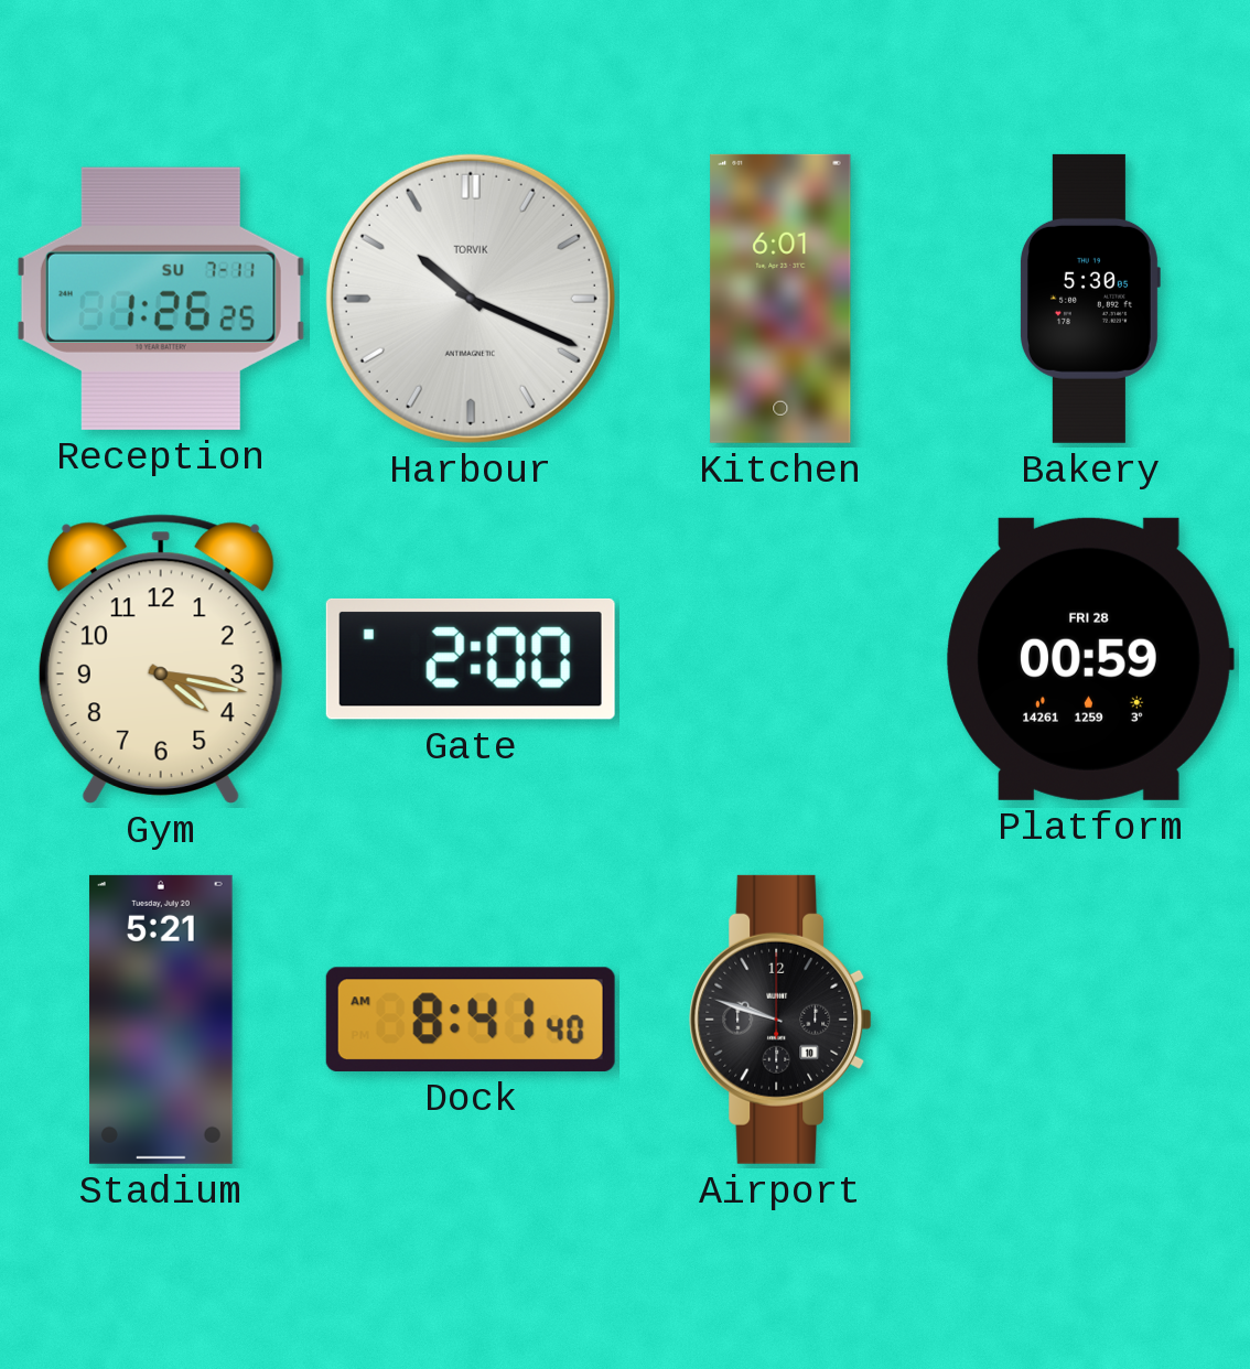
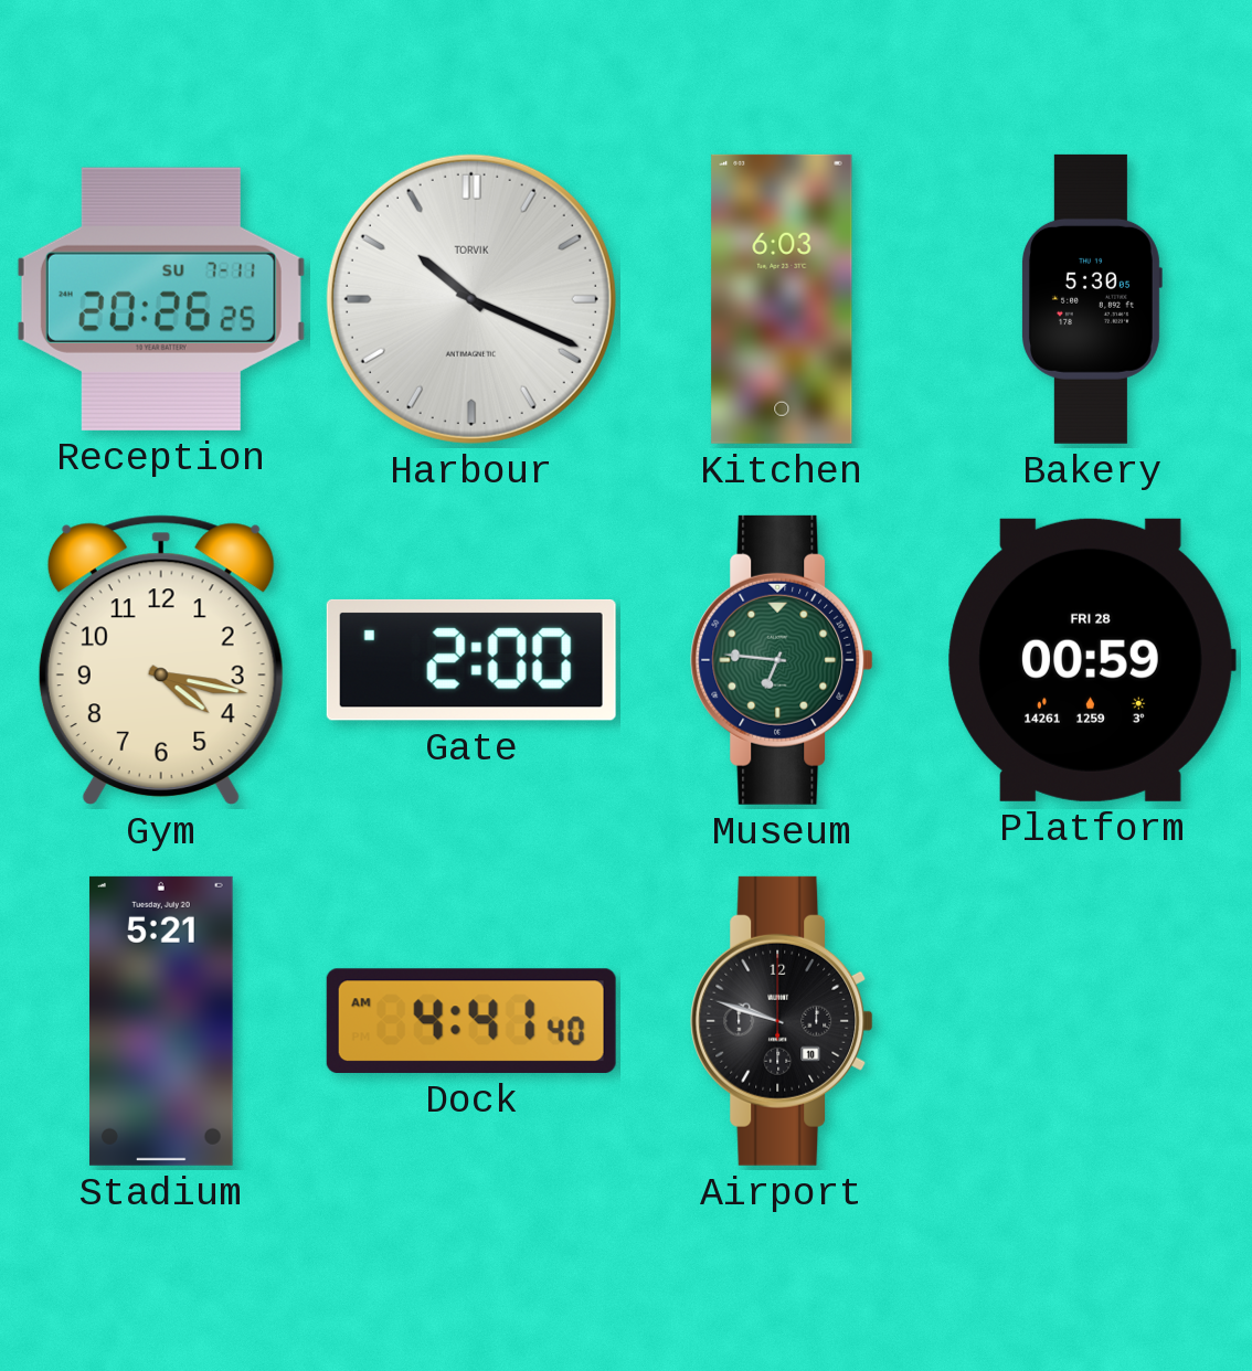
Reception: 1:26 -> 20:26
Kitchen: 6:01 -> 6:03
Museum: none -> 6:46
Dock: 8:41 -> 4:41
